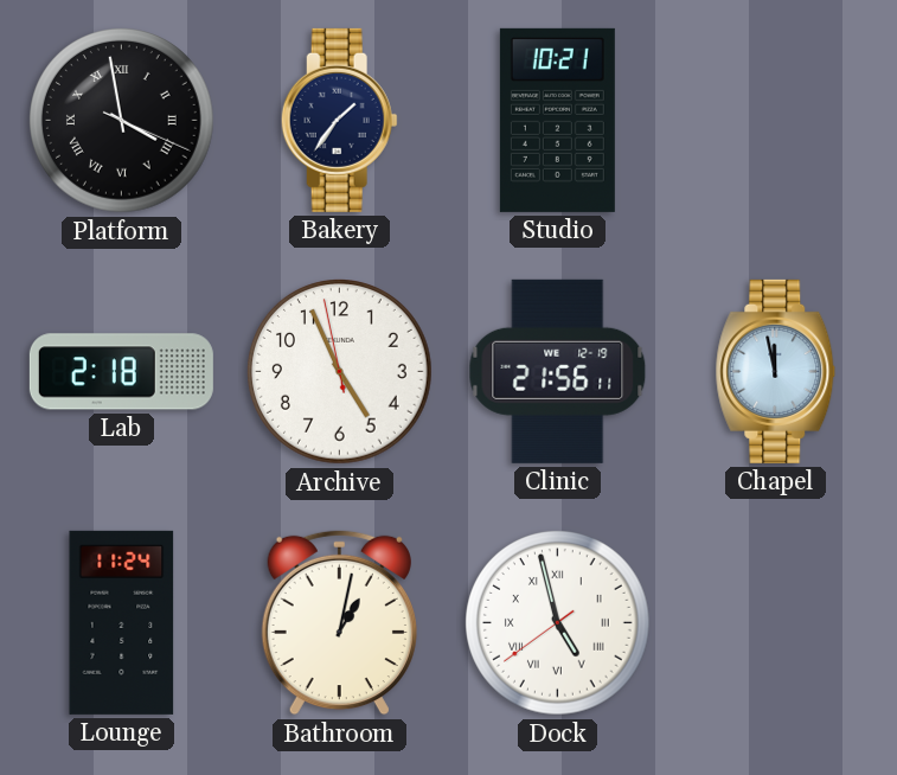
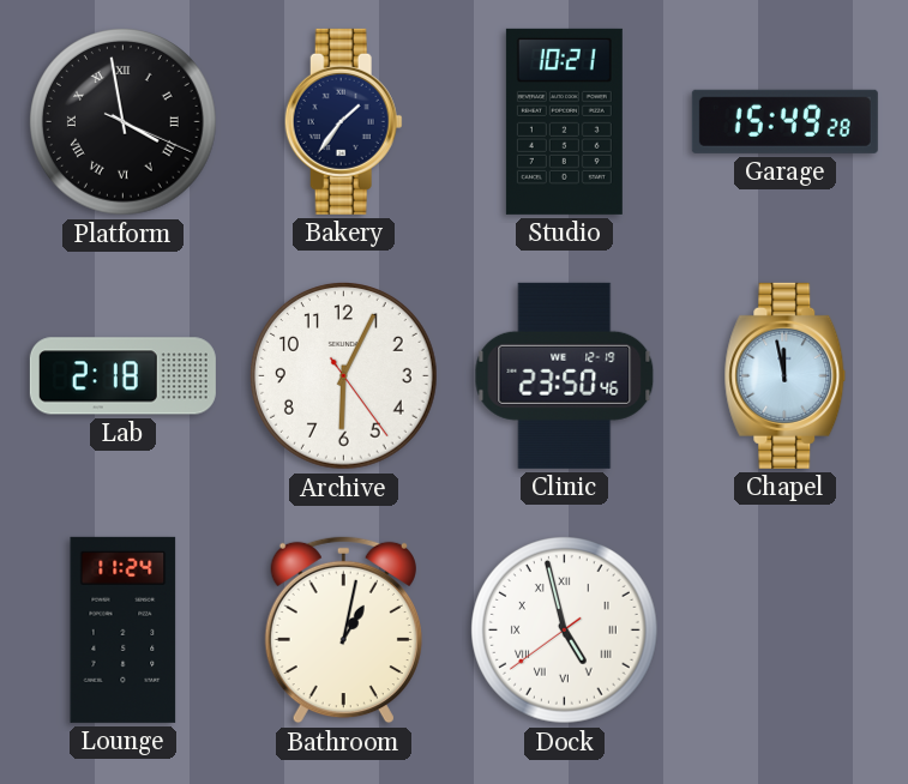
Garage: none -> 15:49
Archive: 4:55 -> 6:04
Clinic: 21:56 -> 23:50
